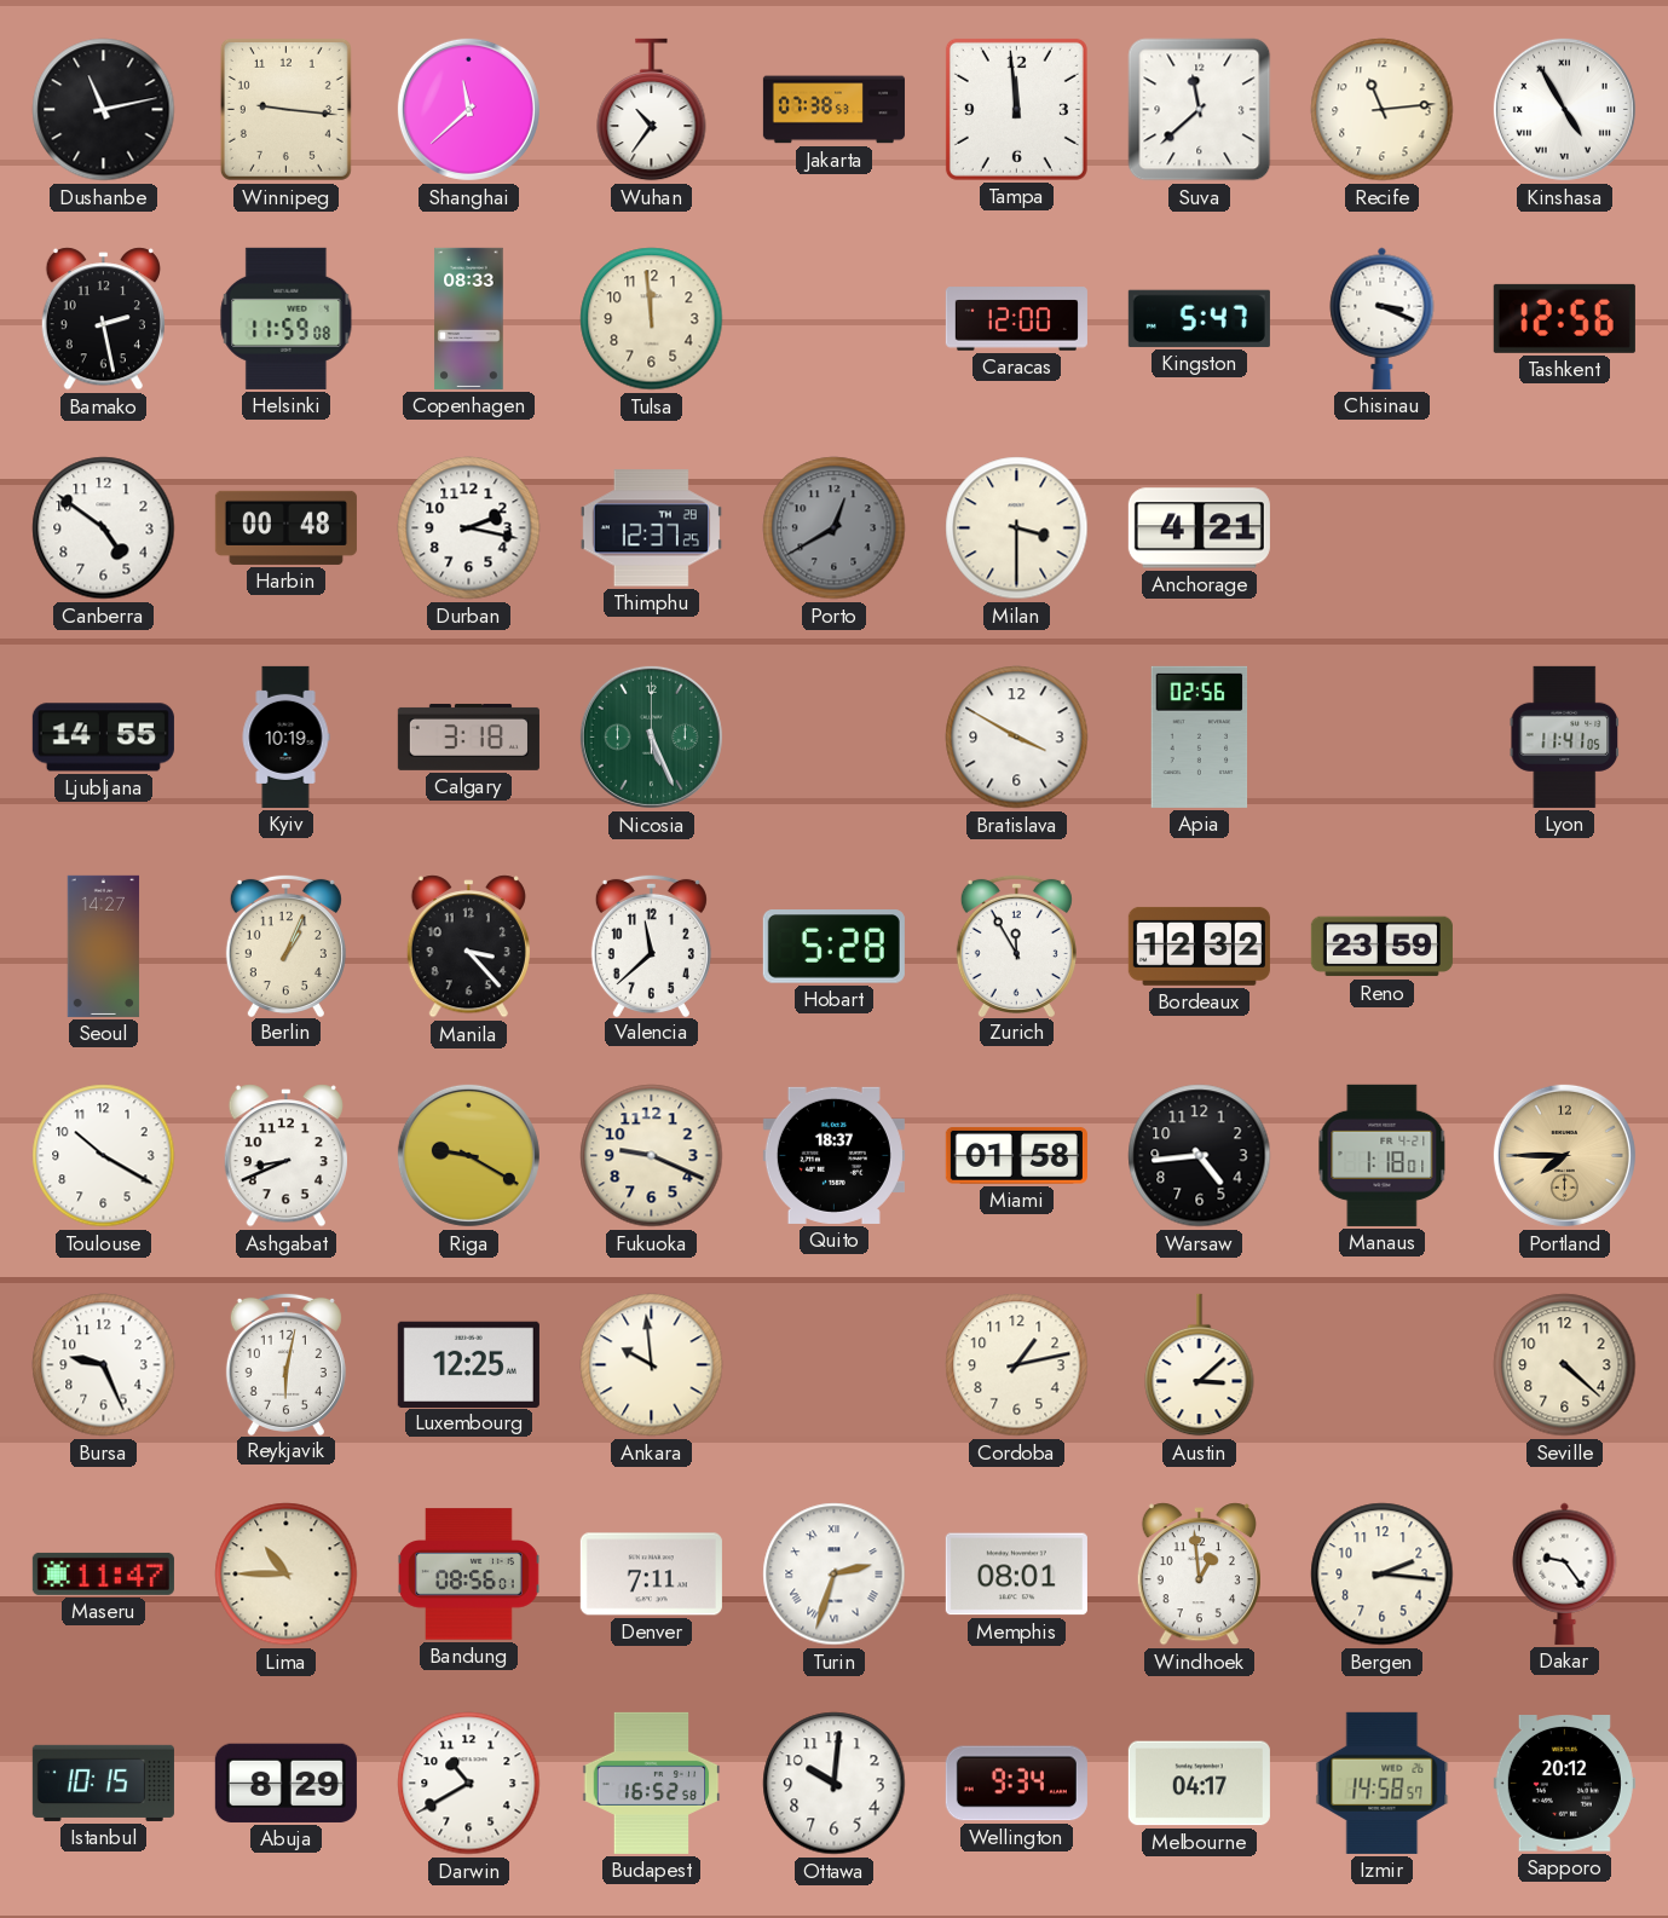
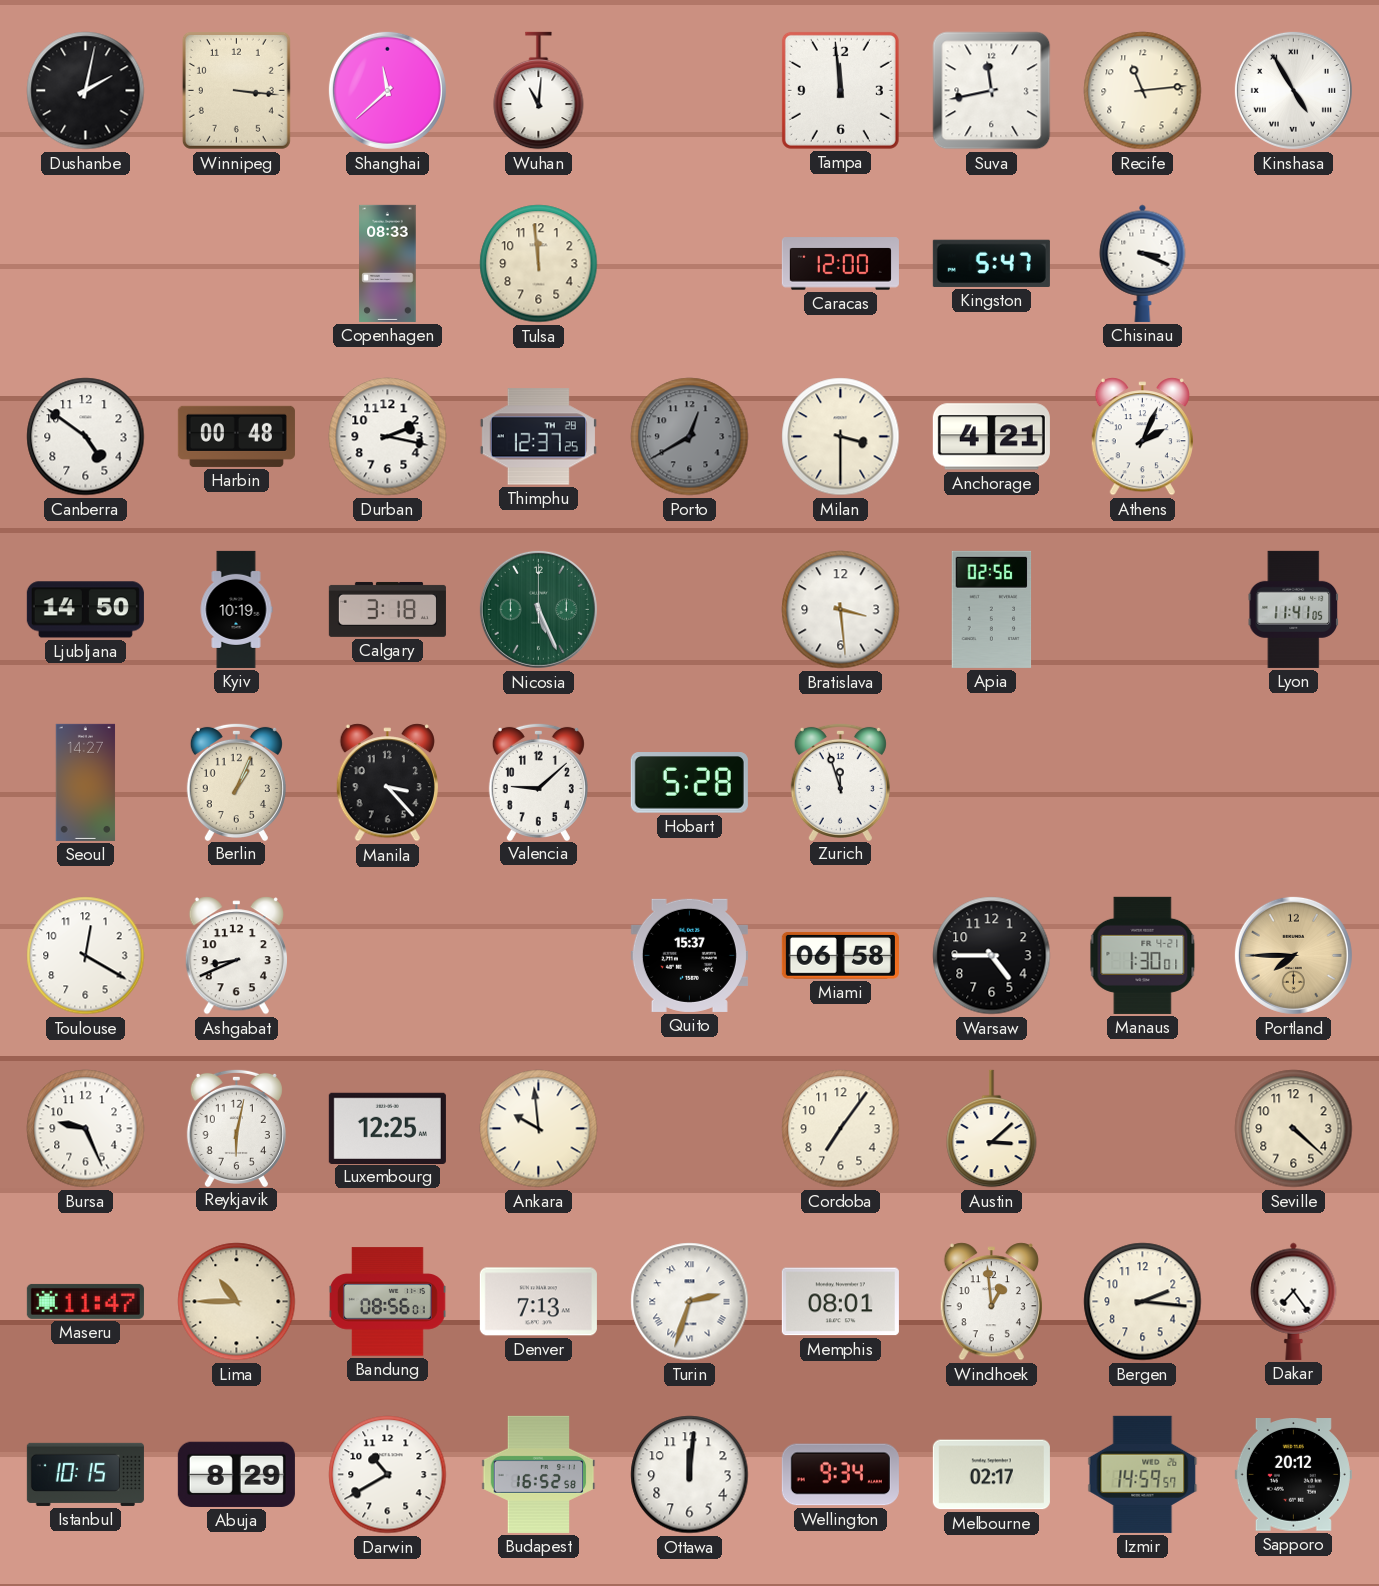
Dushanbe: 11:13 -> 2:02
Winnipeg: 9:16 -> 3:16
Wuhan: 10:36 -> 11:01
Jakarta: 07:38 -> none
Suva: 11:38 -> 11:43
Bamako: 2:28 -> none
Helsinki: 11:59 -> none
Tashkent: 12:56 -> none
Athens: none -> 2:04
Ljubljana: 14:55 -> 14:50
Bratislava: 3:50 -> 3:29
Valencia: 11:38 -> 9:08
Zurich: 11:55 -> 11:57
Bordeaux: 12:32 -> none
Reno: 23:59 -> none
Toulouse: 10:20 -> 12:20
Riga: 9:20 -> none
Fukuoka: 9:19 -> none
Quito: 18:37 -> 15:37
Miami: 01:58 -> 06:58
Warsaw: 4:44 -> 4:45
Manaus: 1:18 -> 1:30
Cordoba: 1:13 -> 7:06
Denver: 7:11 -> 7:13
Dakar: 9:24 -> 7:24
Ottawa: 10:01 -> 12:01
Melbourne: 04:17 -> 02:17
Izmir: 14:58 -> 14:59
